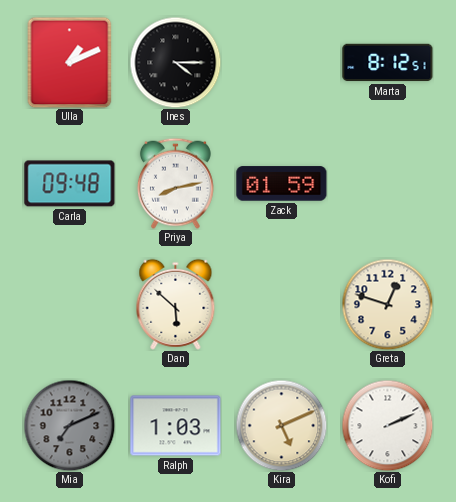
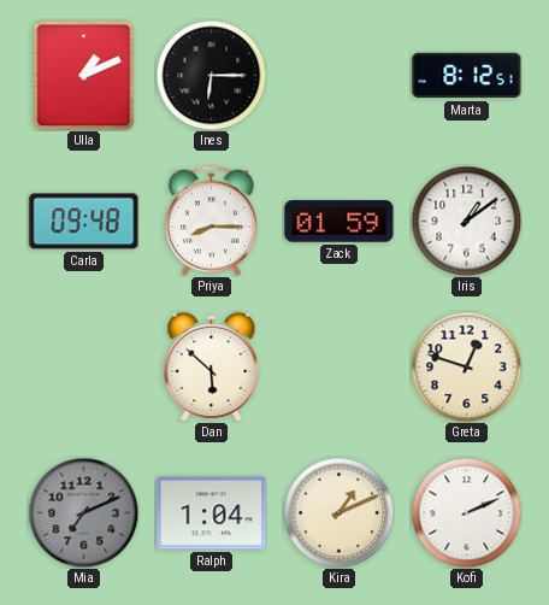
Ines: 4:15 -> 6:15
Priya: 8:13 -> 8:15
Iris: none -> 1:09
Ralph: 1:03 -> 1:04
Kira: 5:11 -> 1:11
